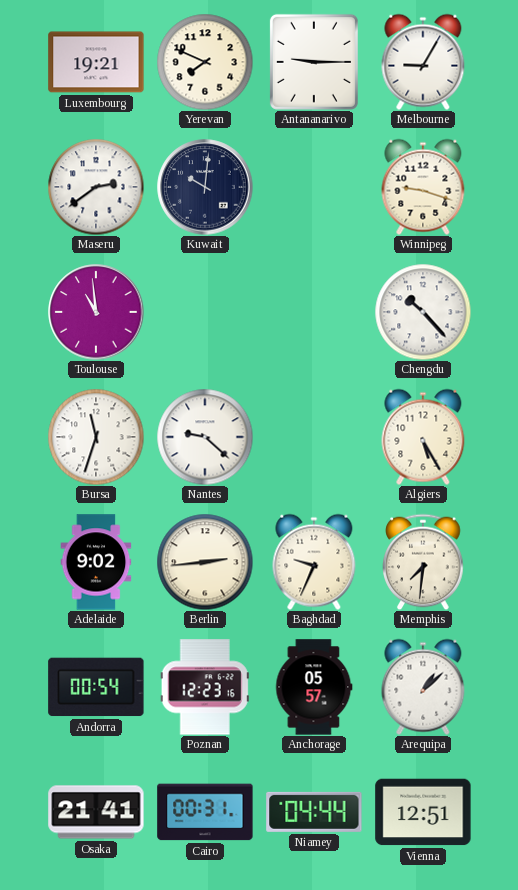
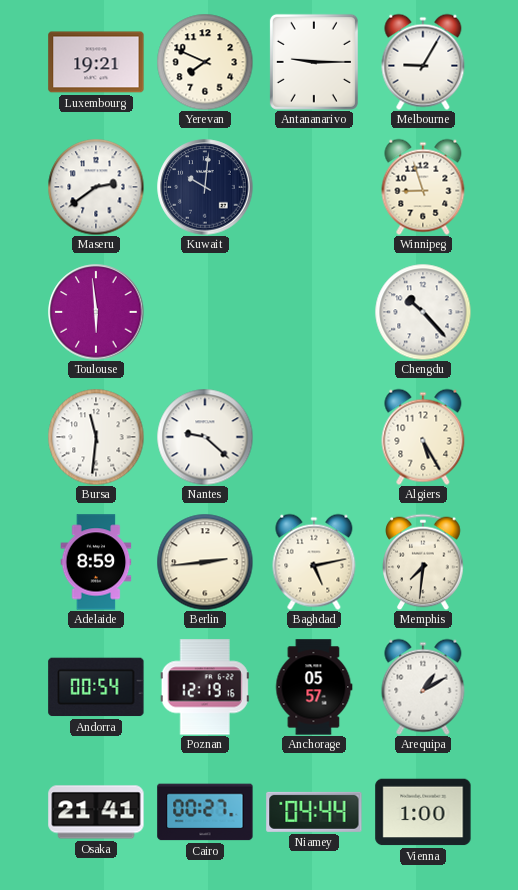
Winnipeg: 9:18 -> 8:57
Toulouse: 10:59 -> 5:59
Bursa: 11:33 -> 11:31
Adelaide: 9:02 -> 8:59
Baghdad: 9:34 -> 5:13
Poznan: 12:23 -> 12:19
Arequipa: 1:08 -> 1:10
Cairo: 00:31 -> 00:27
Vienna: 12:51 -> 1:00
